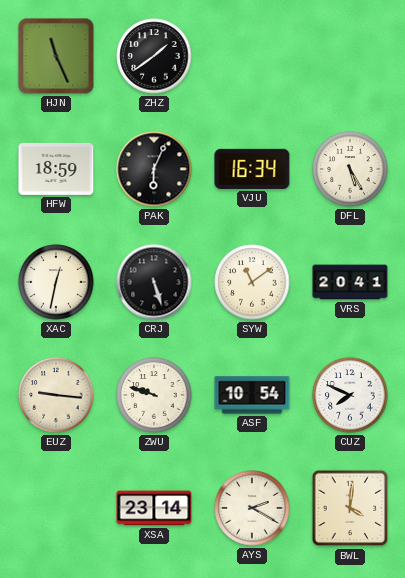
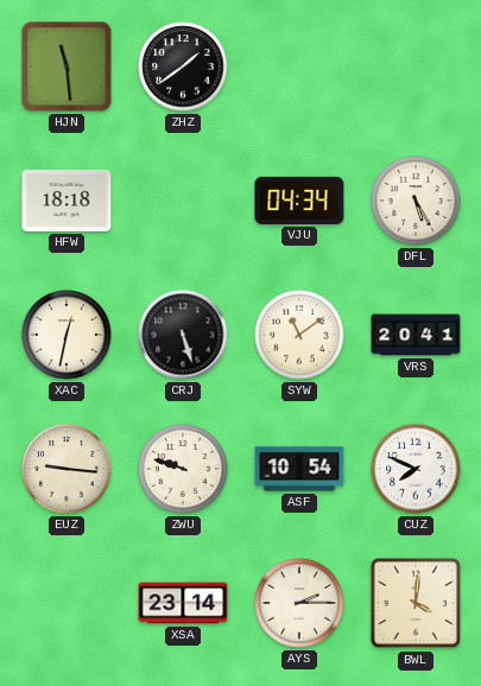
HJN: 11:26 -> 11:29
HFW: 18:59 -> 18:18
PAK: 6:04 -> none
VJU: 16:34 -> 04:34
AYS: 2:20 -> 2:15
